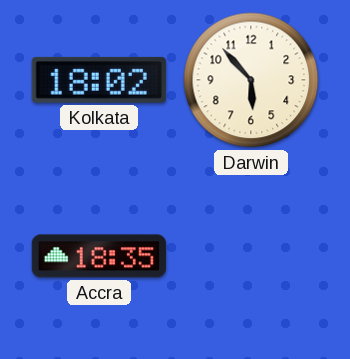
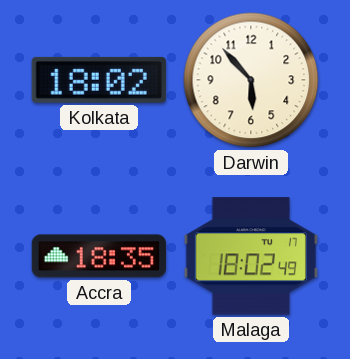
Malaga: none -> 18:02
